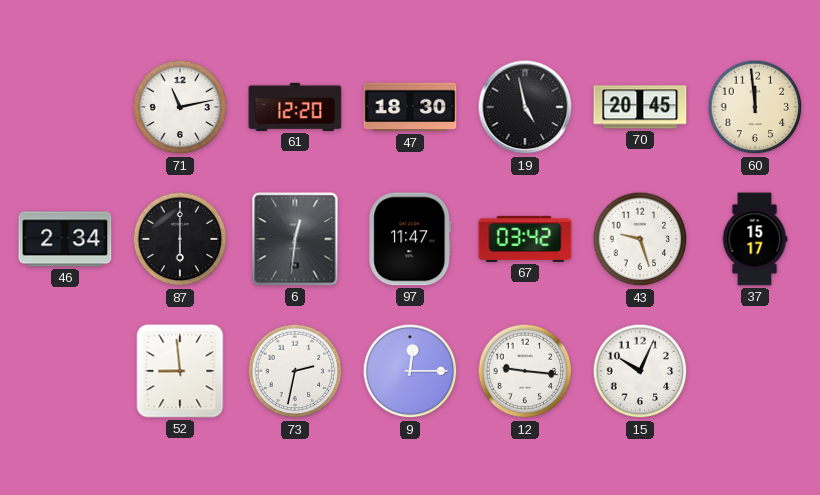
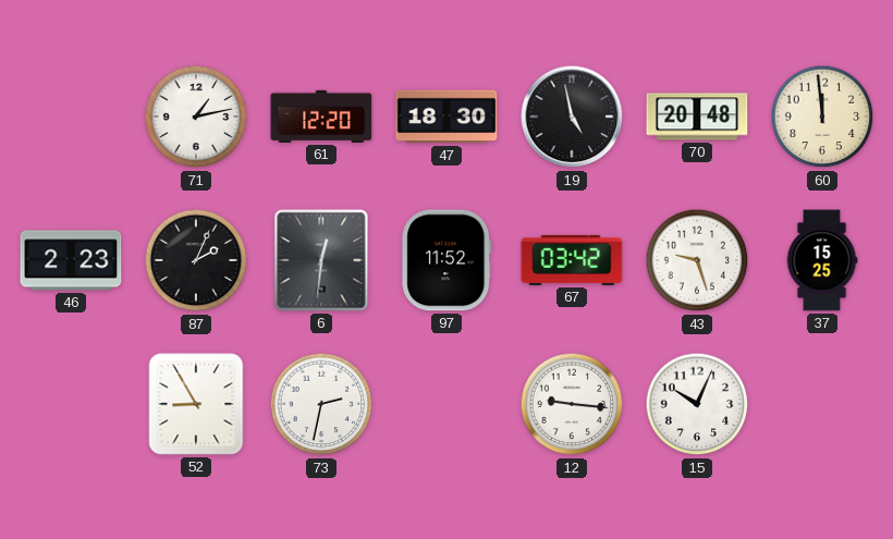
71: 11:13 -> 1:13
70: 20:45 -> 20:48
46: 2:34 -> 2:23
87: 6:00 -> 2:04
97: 11:47 -> 11:52
37: 15:17 -> 15:25
52: 8:59 -> 8:55
9: 12:15 -> none
